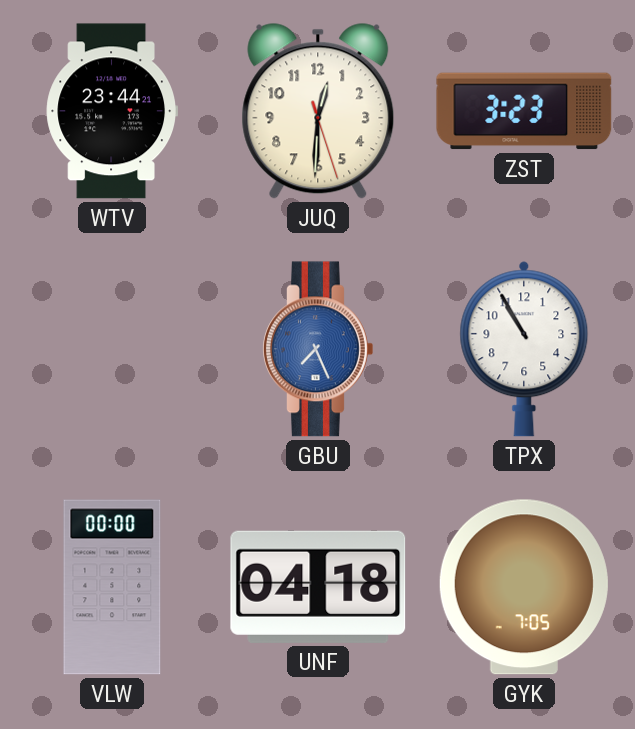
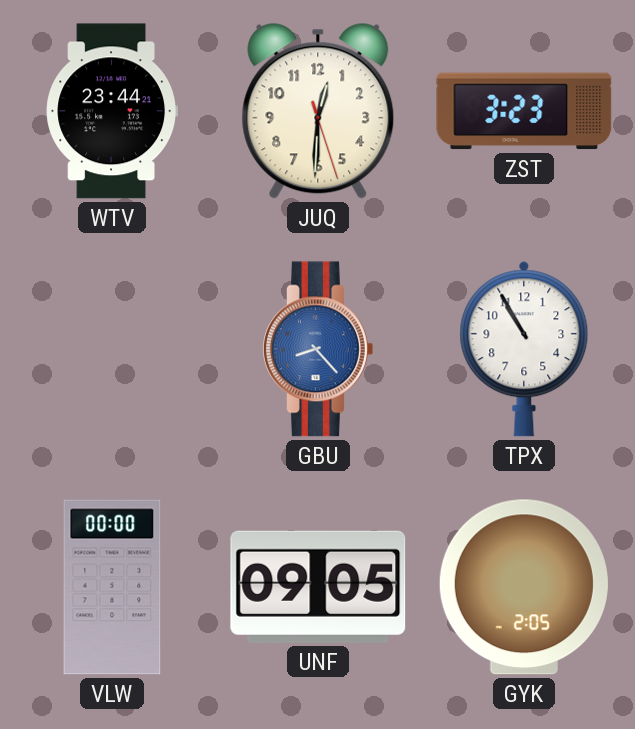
GBU: 7:26 -> 8:23
UNF: 04:18 -> 09:05
GYK: 7:05 -> 2:05
